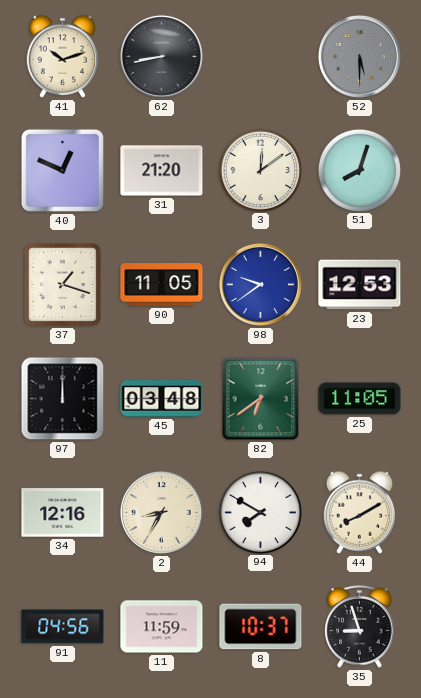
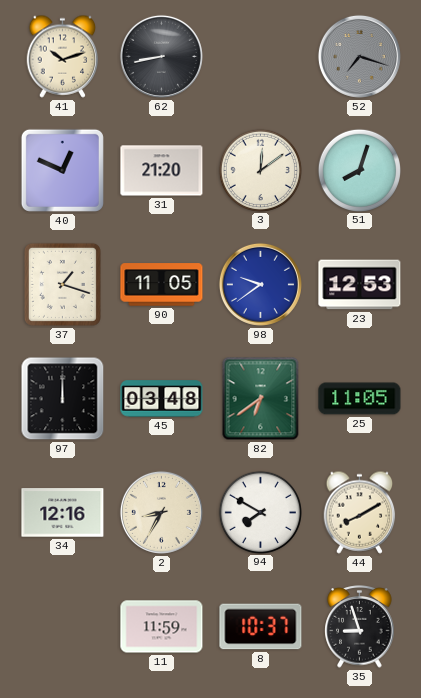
52: 5:30 -> 7:18
91: 04:56 -> none
